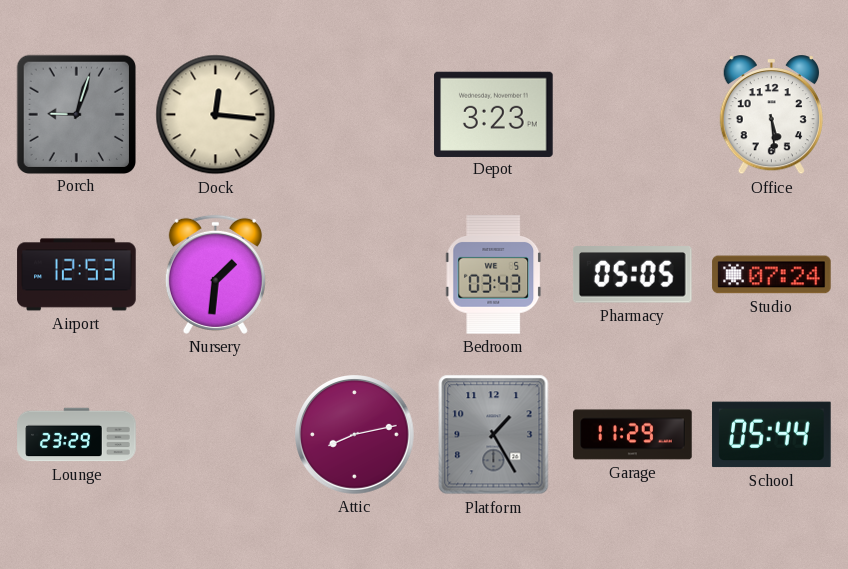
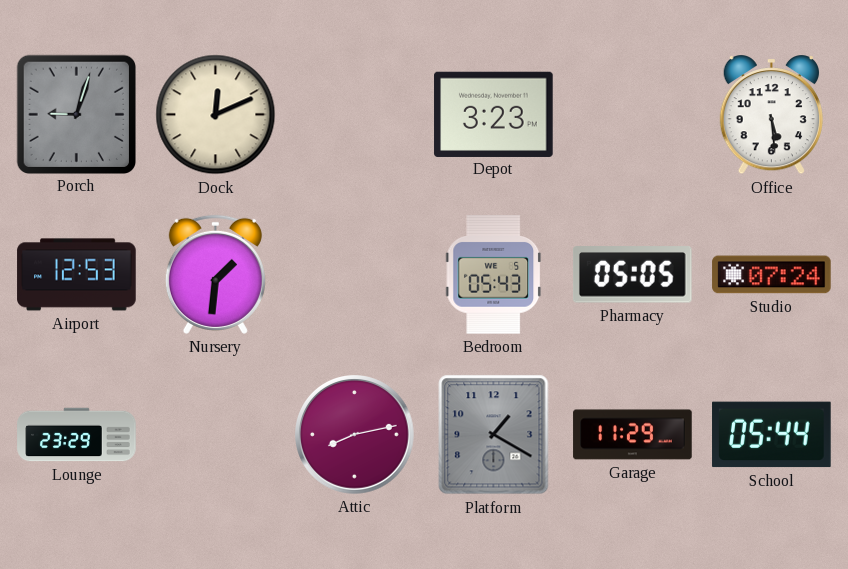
Dock: 12:16 -> 12:11
Bedroom: 03:43 -> 05:43
Platform: 1:25 -> 1:20
